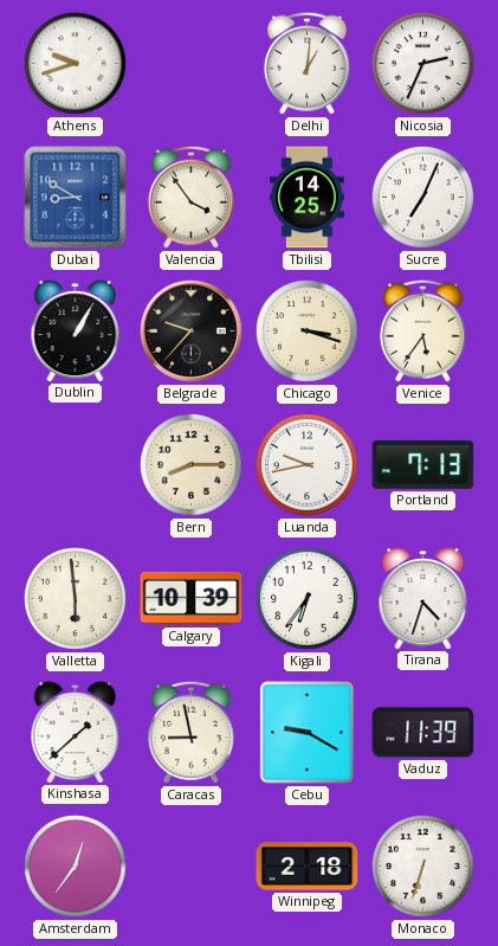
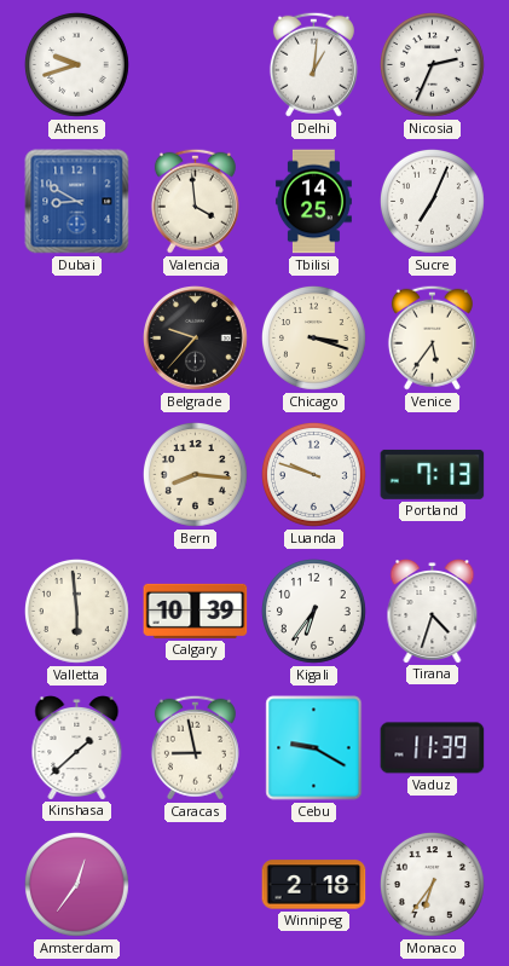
Valencia: 3:54 -> 3:59
Dublin: 1:05 -> none
Bern: 8:15 -> 8:16
Luanda: 9:43 -> 9:48
Monaco: 6:33 -> 6:36
